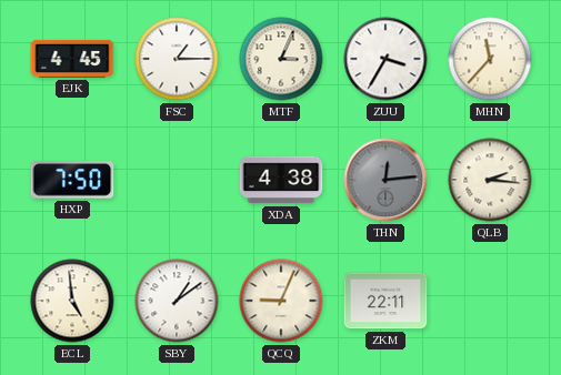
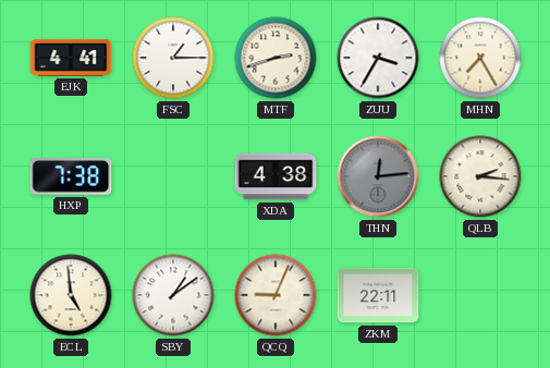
EJK: 4:45 -> 4:41
MTF: 3:04 -> 2:42
MHN: 11:37 -> 7:25
HXP: 7:50 -> 7:38
